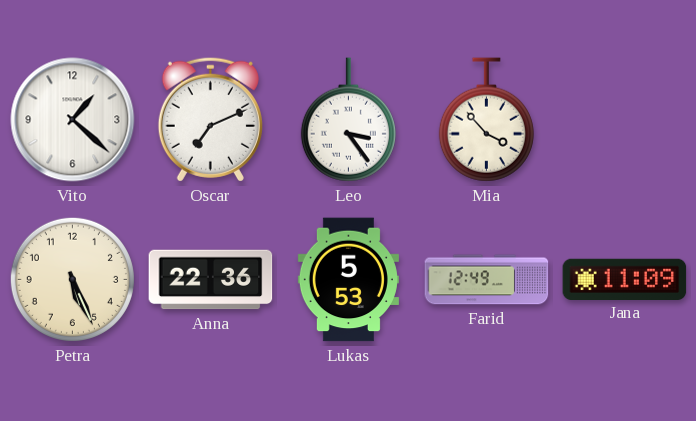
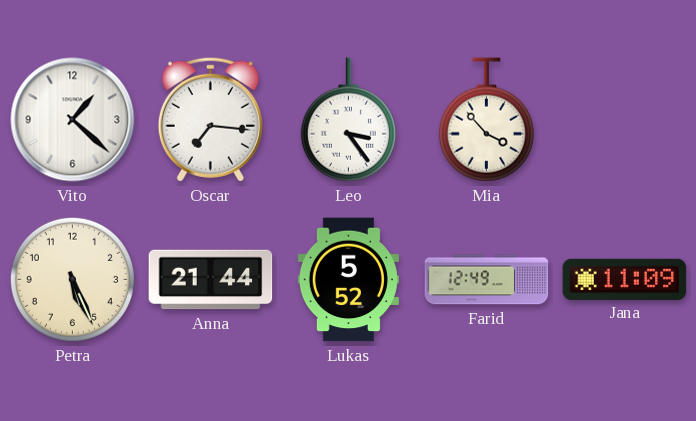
Oscar: 7:11 -> 7:16
Anna: 22:36 -> 21:44
Lukas: 5:53 -> 5:52
